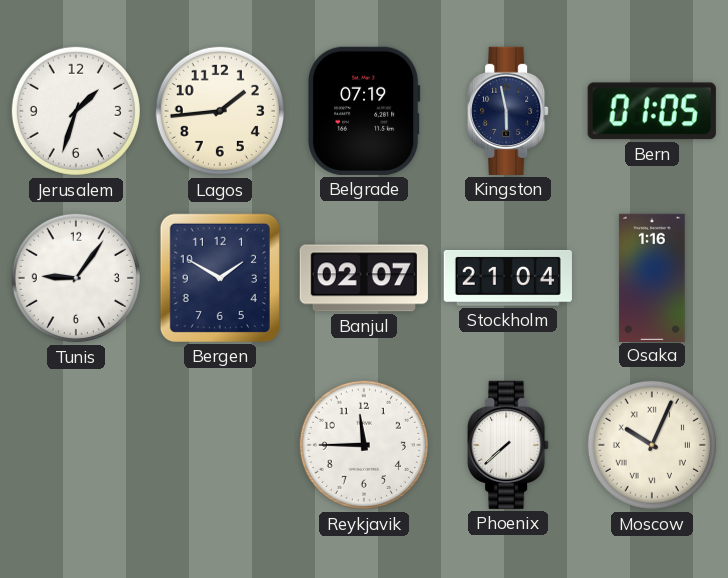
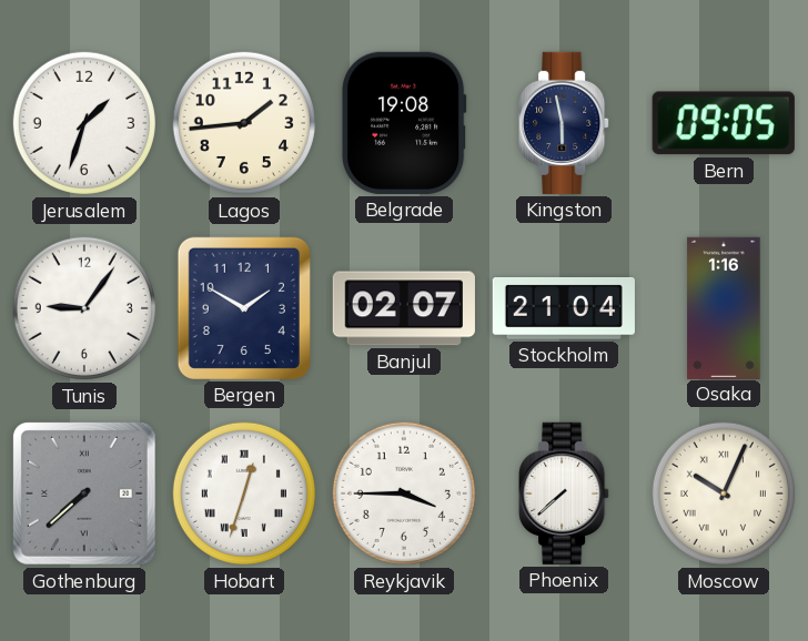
Belgrade: 07:19 -> 19:08
Bern: 01:05 -> 09:05
Gothenburg: none -> 7:38
Hobart: none -> 12:33
Reykjavik: 11:45 -> 3:45
